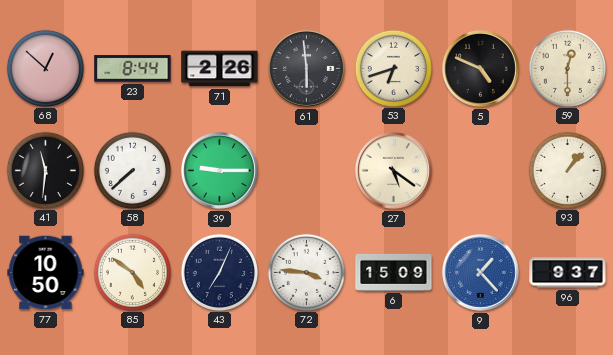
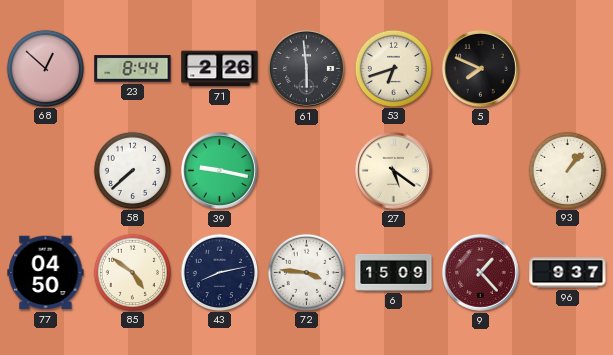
5: 4:49 -> 7:49
59: 12:30 -> none
41: 11:31 -> none
39: 9:15 -> 9:17
77: 10:50 -> 04:50
43: 7:04 -> 8:13
9 dial: blue -> burgundy
